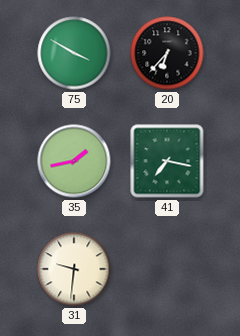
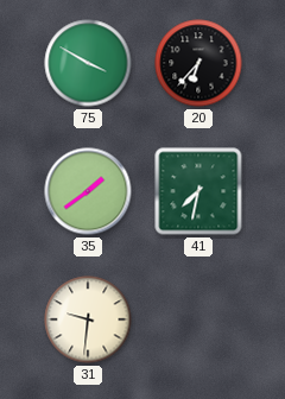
35: 1:43 -> 1:39
41: 7:17 -> 7:32
